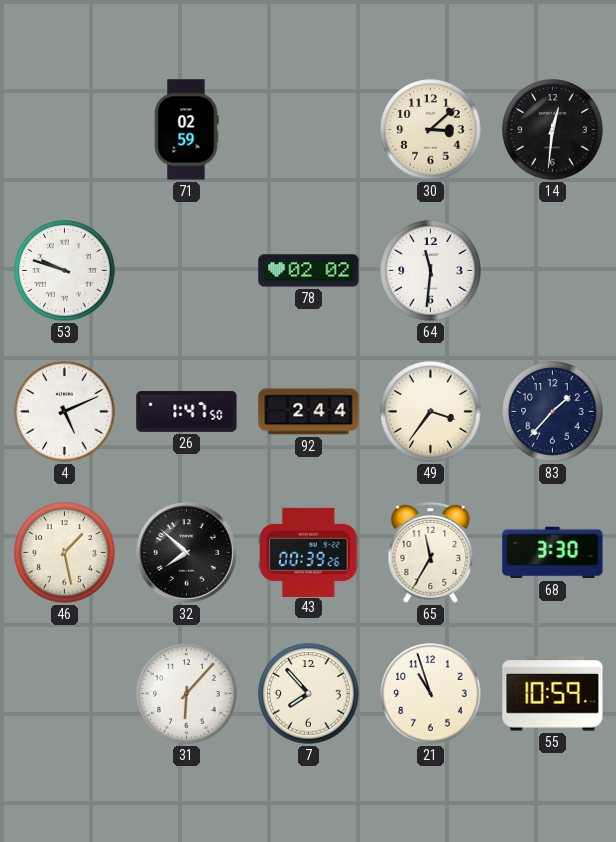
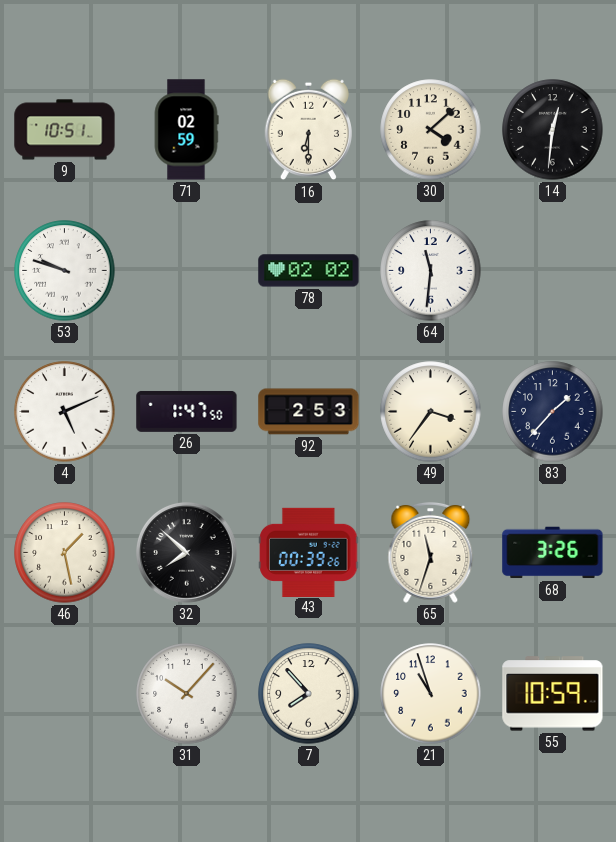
9: none -> 10:51
16: none -> 6:30
30: 3:08 -> 4:08
92: 2:44 -> 2:53
65: 11:35 -> 11:33
68: 3:30 -> 3:26
31: 6:07 -> 10:07
